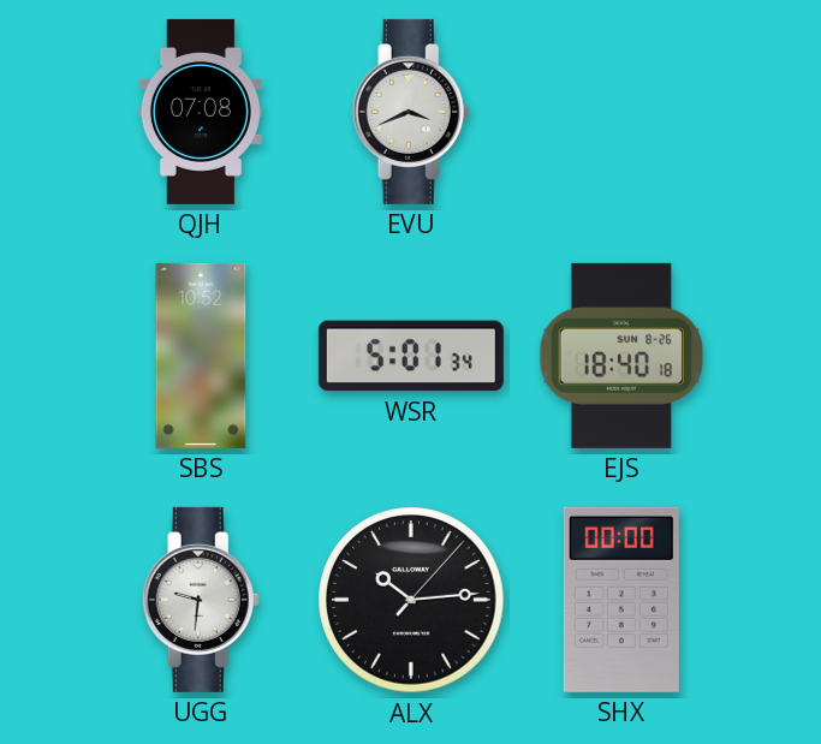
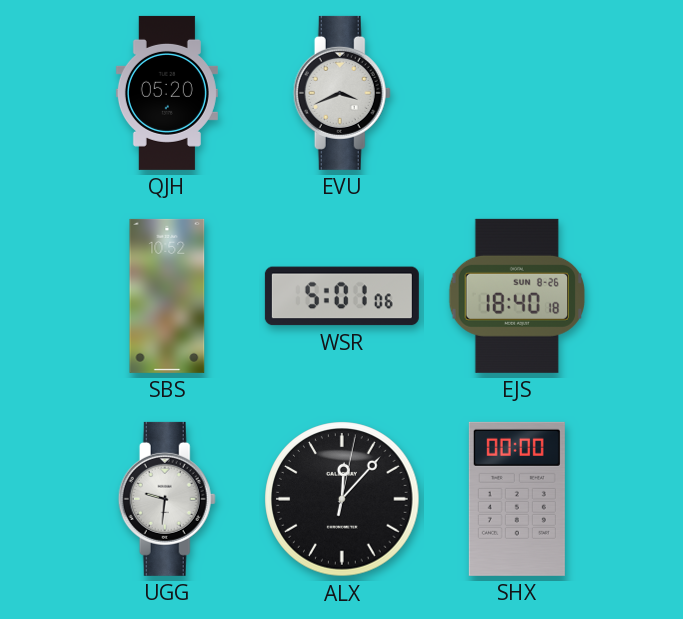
QJH: 07:08 -> 05:20
WSR: 5:01:34 -> 5:01:06
ALX: 10:14 -> 12:07
